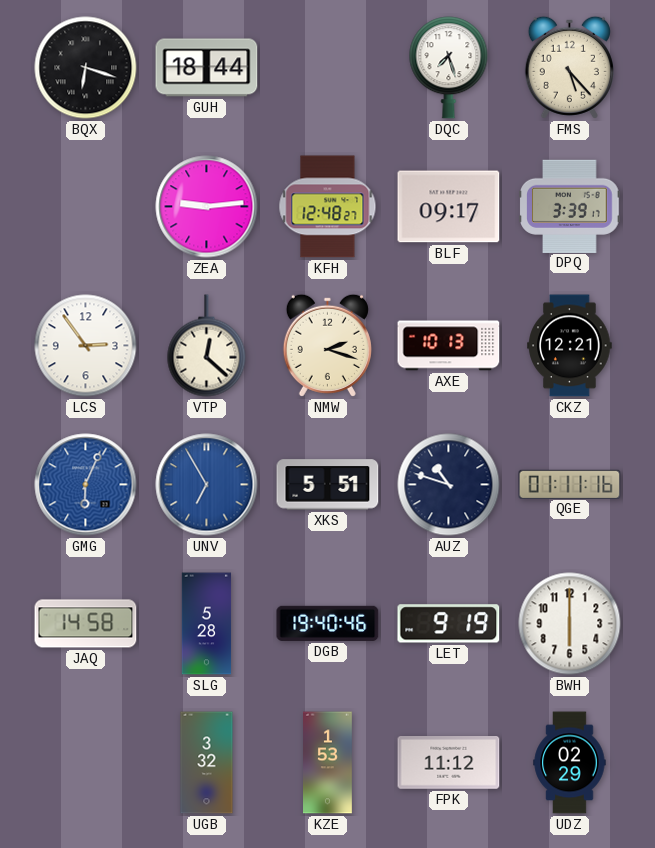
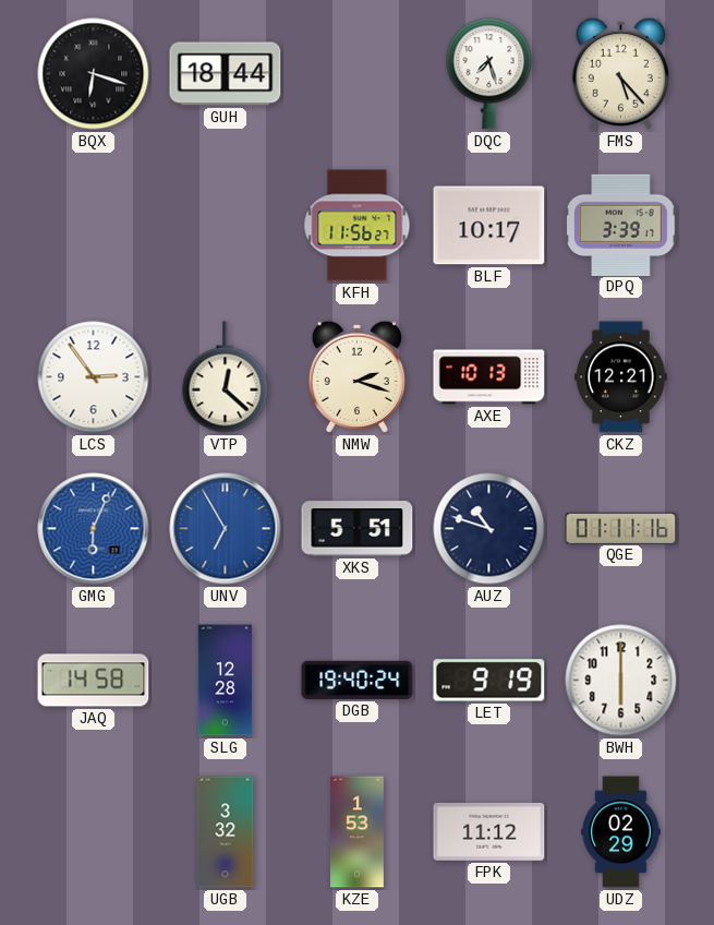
ZEA: 9:14 -> none
KFH: 12:48 -> 11:56
BLF: 09:17 -> 10:17
SLG: 5:28 -> 12:28
DGB: 19:40:46 -> 19:40:24
